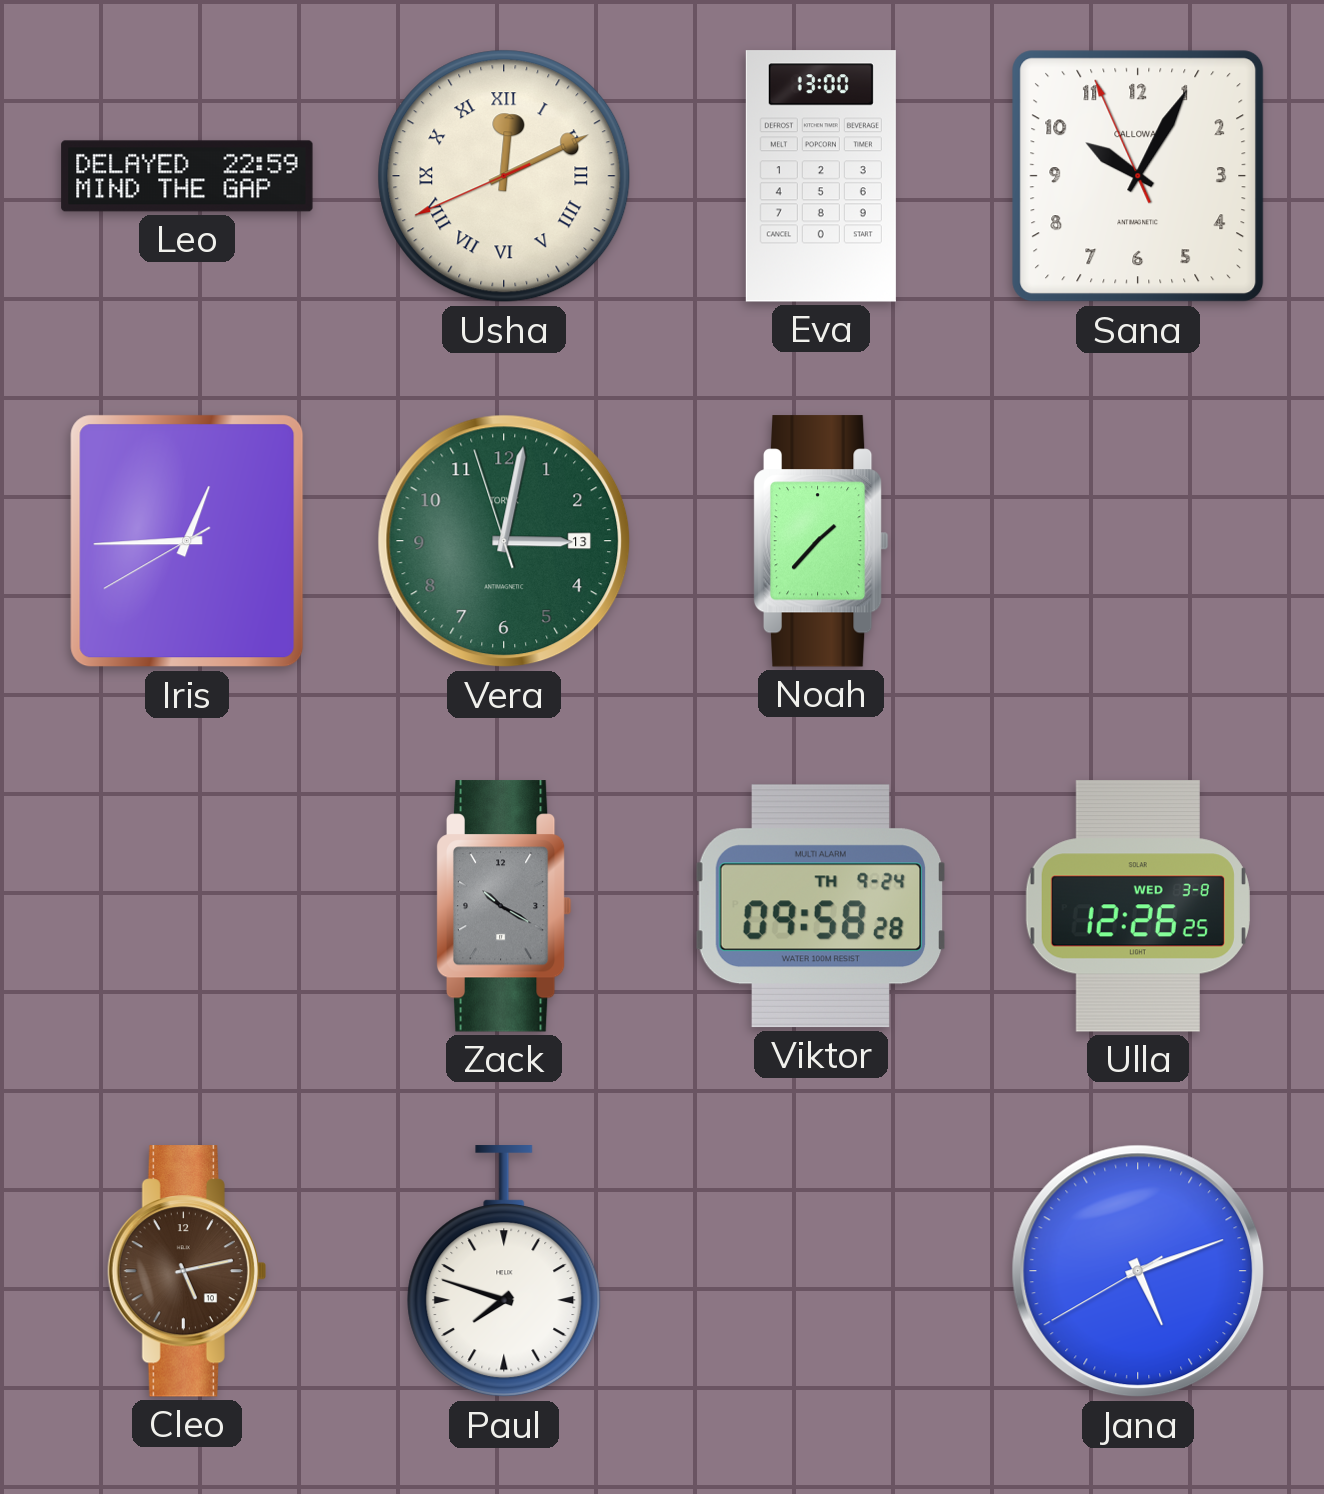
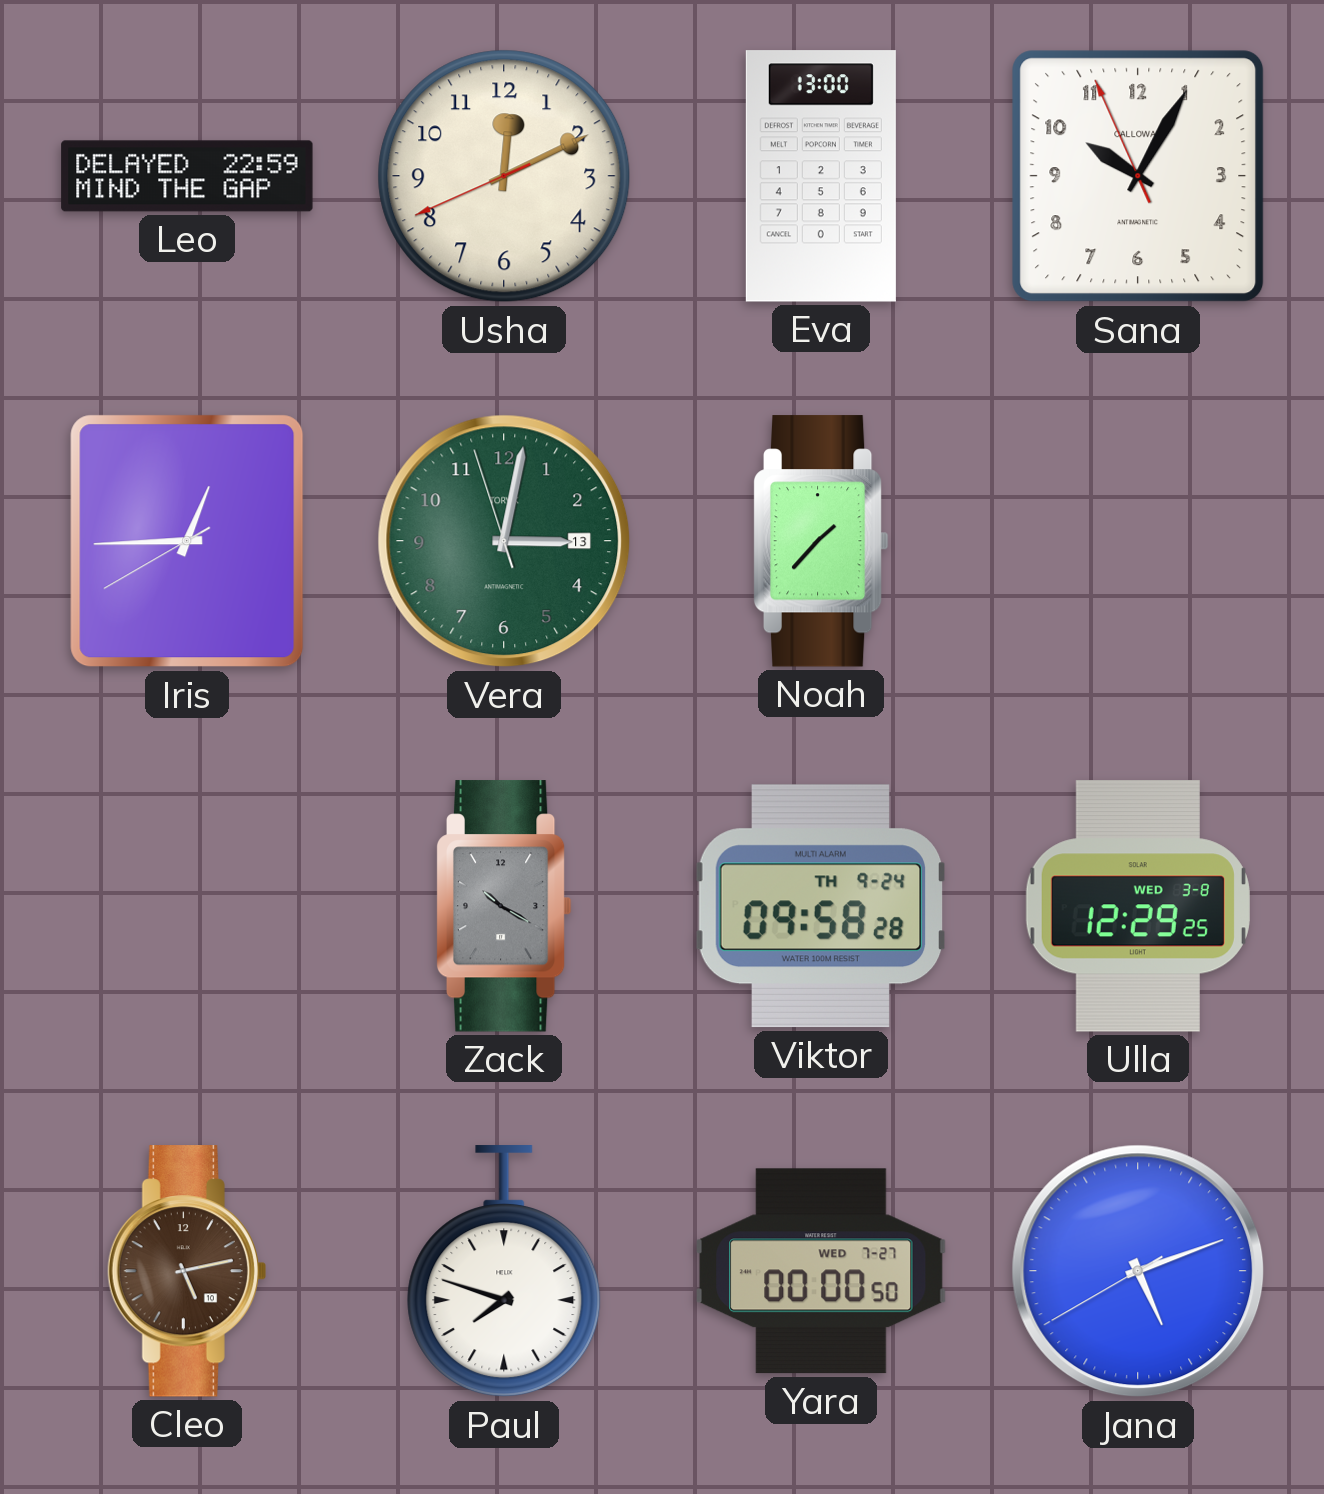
Usha numerals: Roman -> Arabic
Ulla: 12:26 -> 12:29
Yara: none -> 00:00
